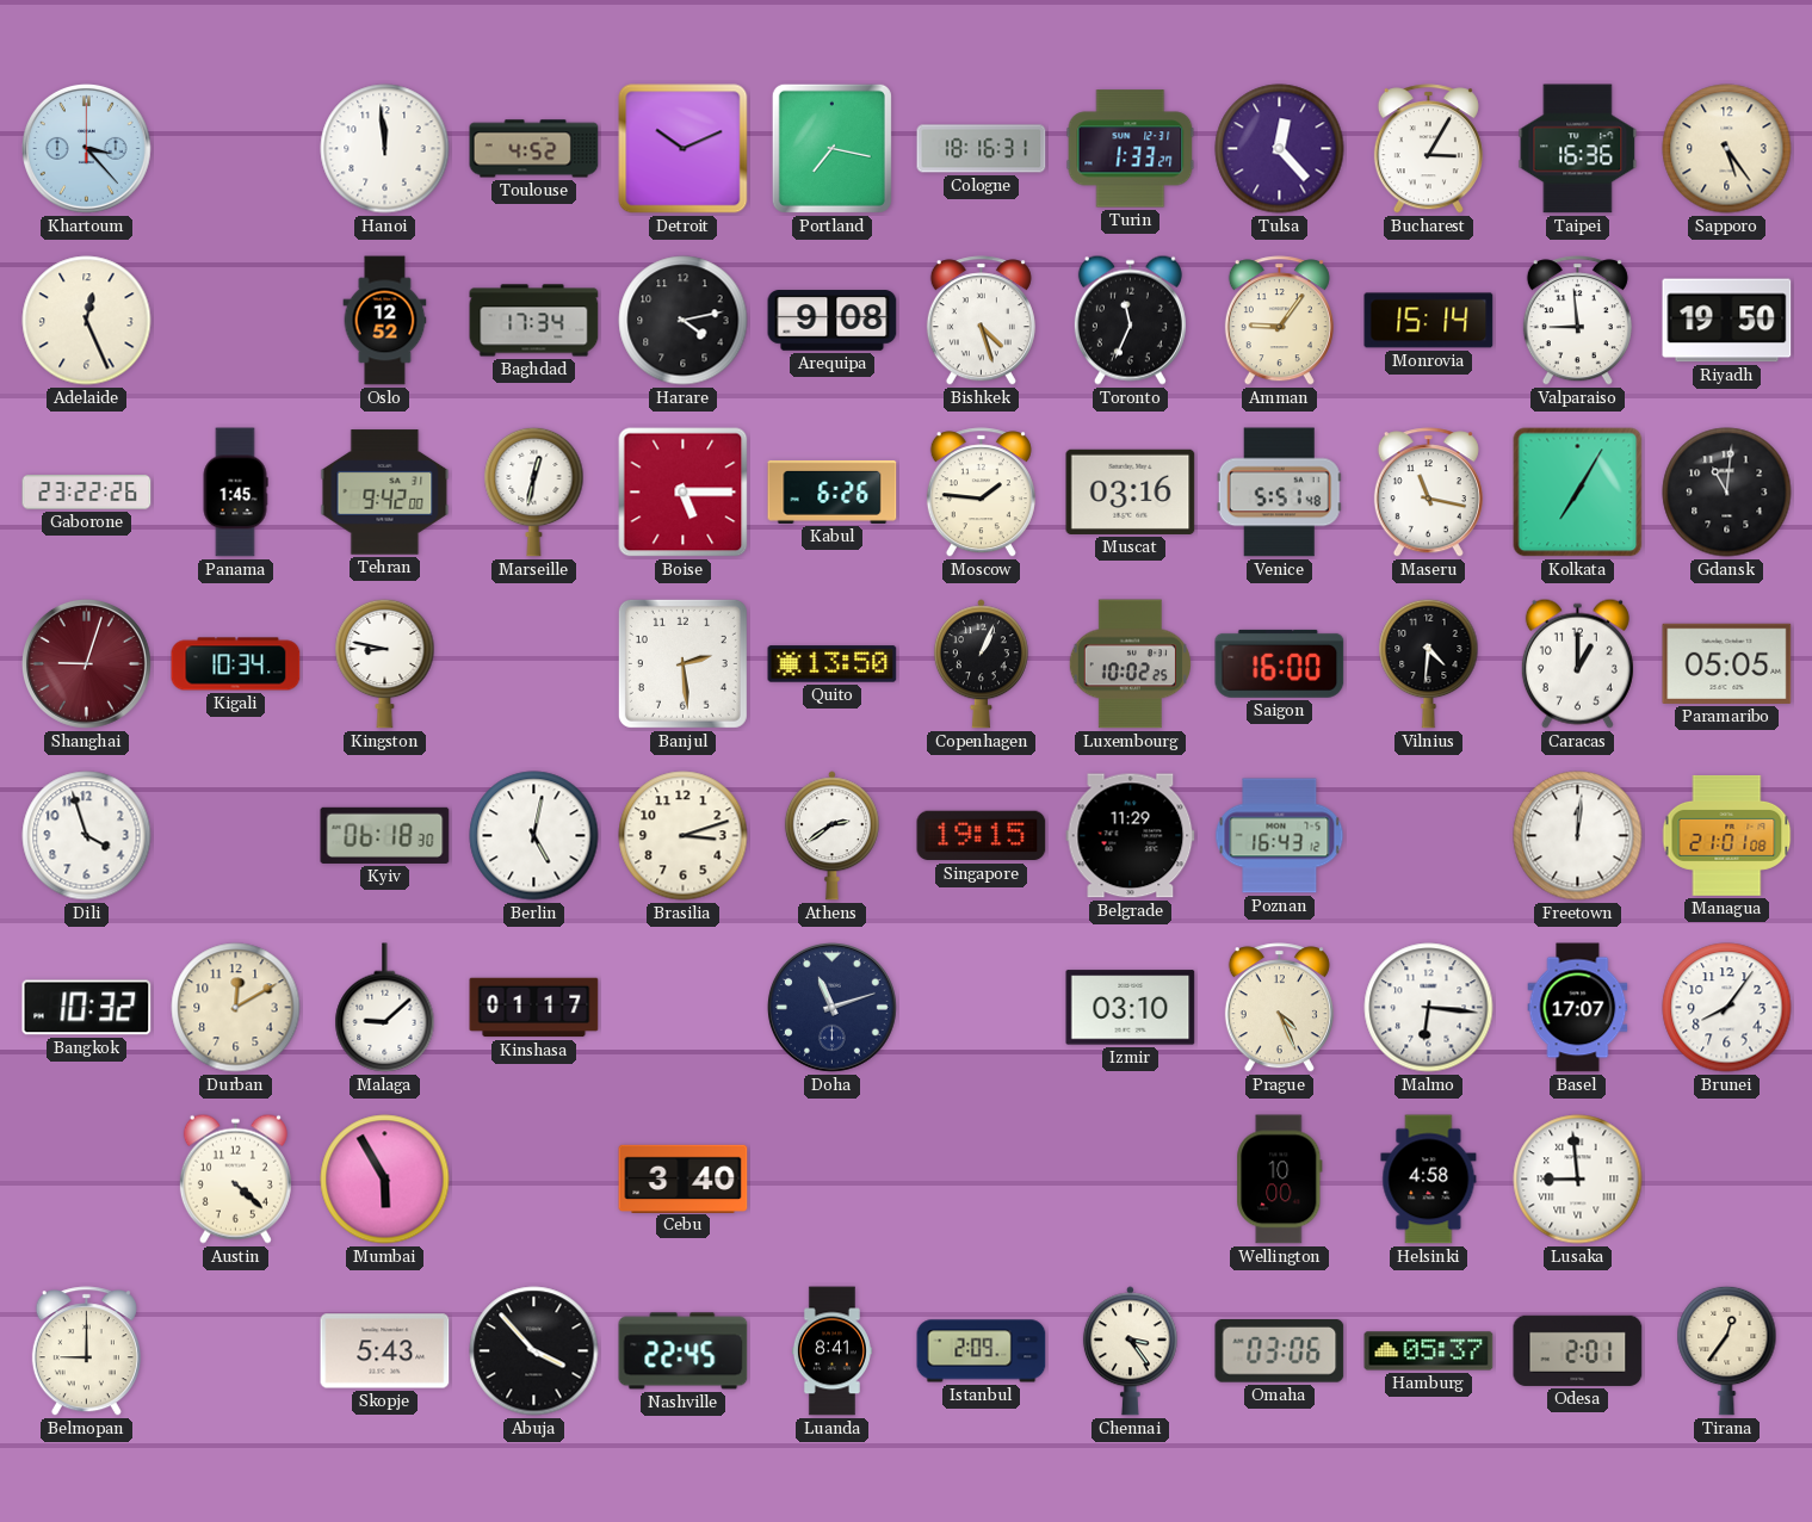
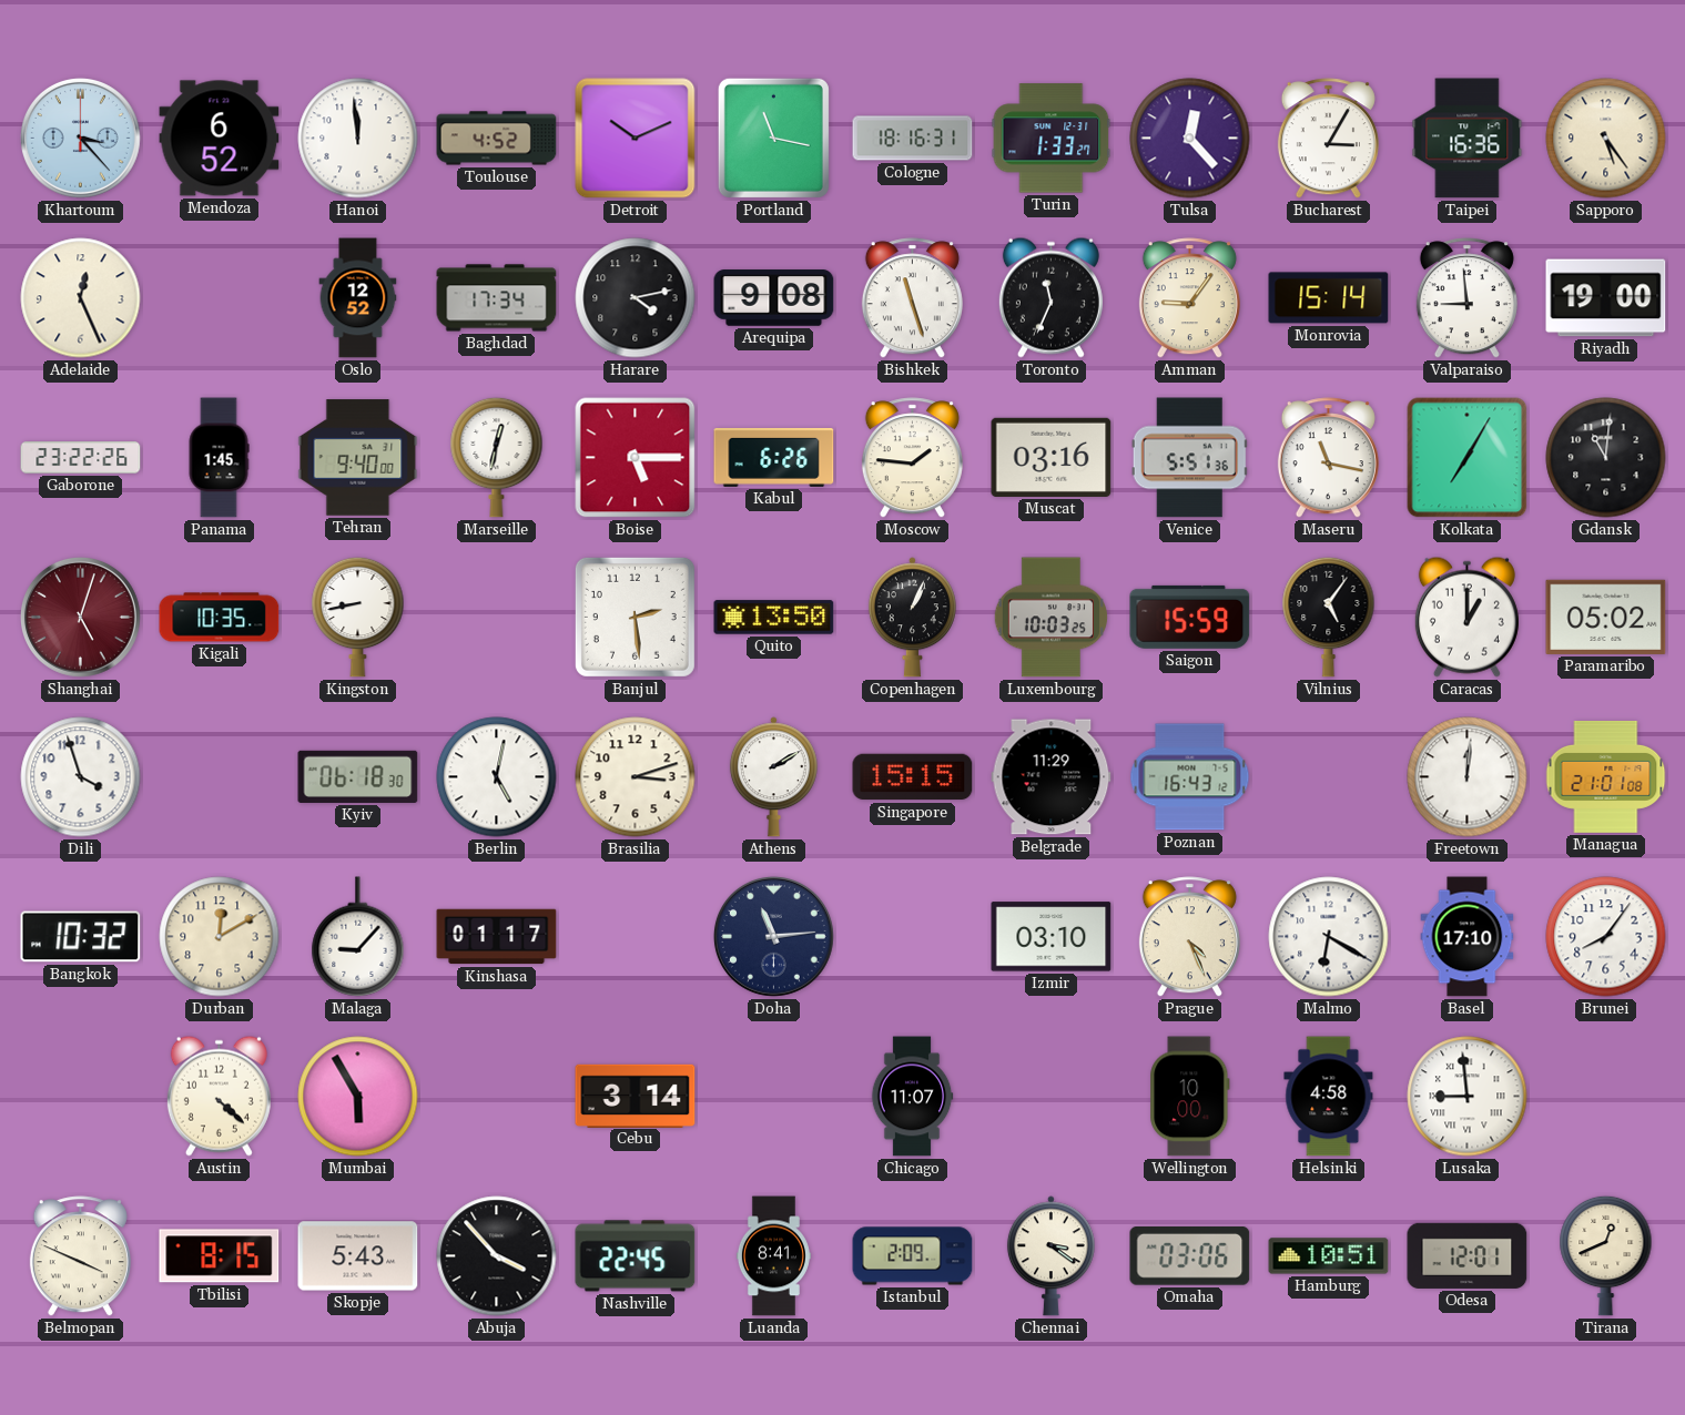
Mendoza: none -> 6:52
Portland: 7:17 -> 11:17
Bishkek: 4:27 -> 11:27
Riyadh: 19:50 -> 19:00
Tehran: 9:42 -> 9:40
Venice: 5:51:48 -> 5:51:36
Shanghai: 9:03 -> 5:03
Kigali: 10:34 -> 10:35
Kingston: 8:47 -> 8:43
Luxembourg: 10:02 -> 10:03
Saigon: 16:00 -> 15:59
Vilnius: 4:31 -> 5:06
Paramaribo: 05:05 -> 05:02
Athens: 2:39 -> 2:10
Singapore: 19:15 -> 15:15
Malaga: 9:08 -> 9:07
Doha: 11:12 -> 11:14
Malmo: 6:16 -> 6:20
Basel: 17:07 -> 17:10
Cebu: 3:40 -> 3:14
Chicago: none -> 11:07
Belmopan: 9:00 -> 3:49
Tbilisi: none -> 8:15
Chennai: 3:24 -> 3:21
Hamburg: 05:37 -> 10:51
Odesa: 2:01 -> 12:01
Tirana: 12:36 -> 12:41
